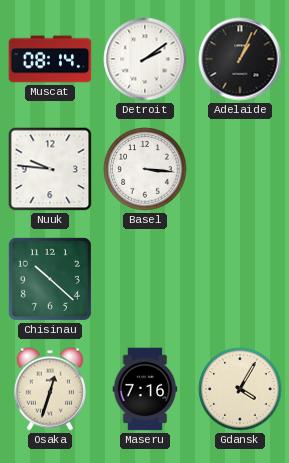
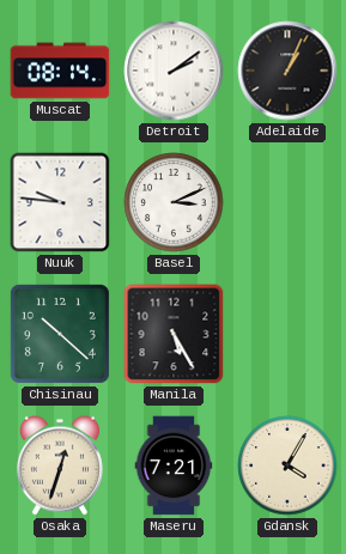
Basel: 3:16 -> 3:11
Manila: none -> 5:25
Maseru: 7:16 -> 7:21
